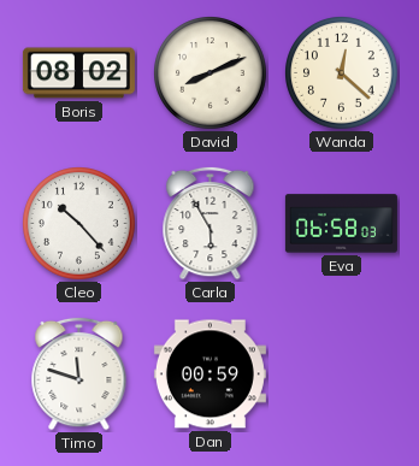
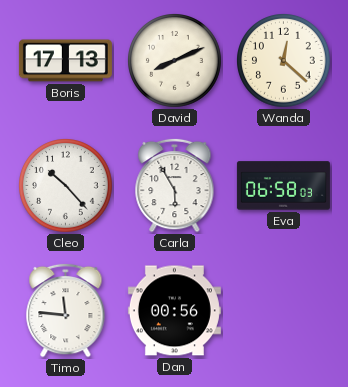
Boris: 08:02 -> 17:13
Timo: 11:48 -> 11:46
Dan: 00:59 -> 00:56
